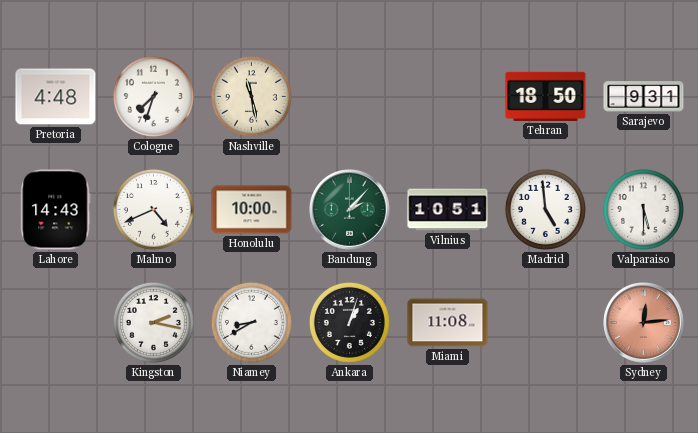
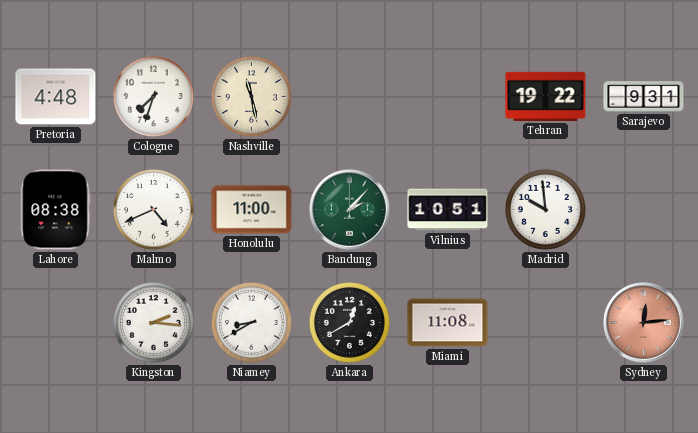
Tehran: 18:50 -> 19:22
Lahore: 14:43 -> 08:38
Honolulu: 10:00 -> 11:00
Madrid: 4:59 -> 9:59
Valparaiso: 5:30 -> none
Kingston: 2:17 -> 2:16
Ankara: 1:03 -> 12:40
